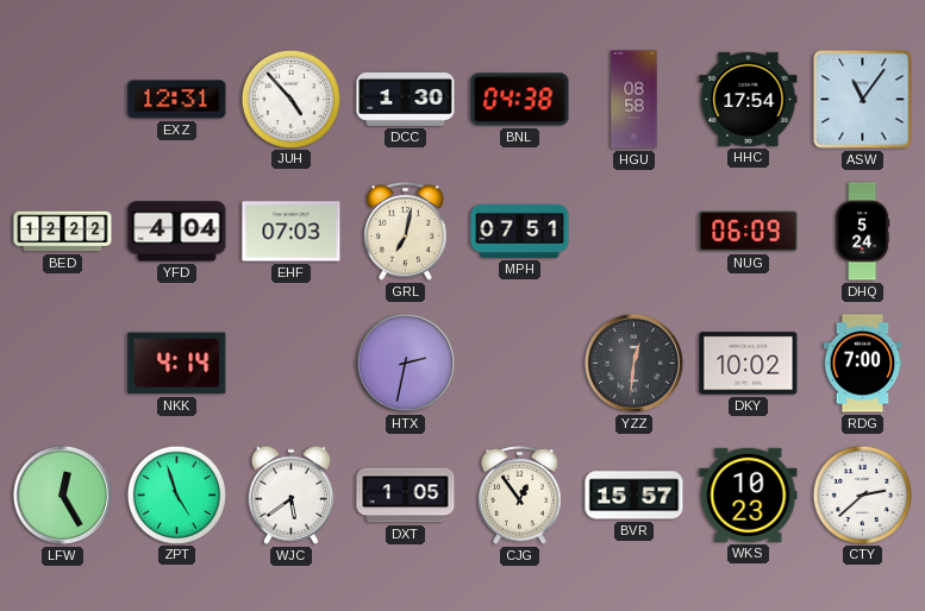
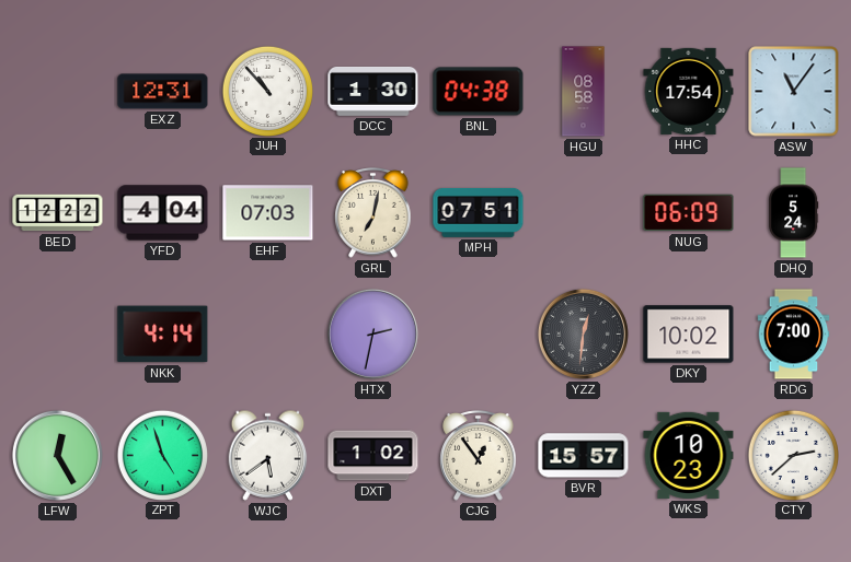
JUH: 4:53 -> 10:53
DXT: 1:05 -> 1:02
